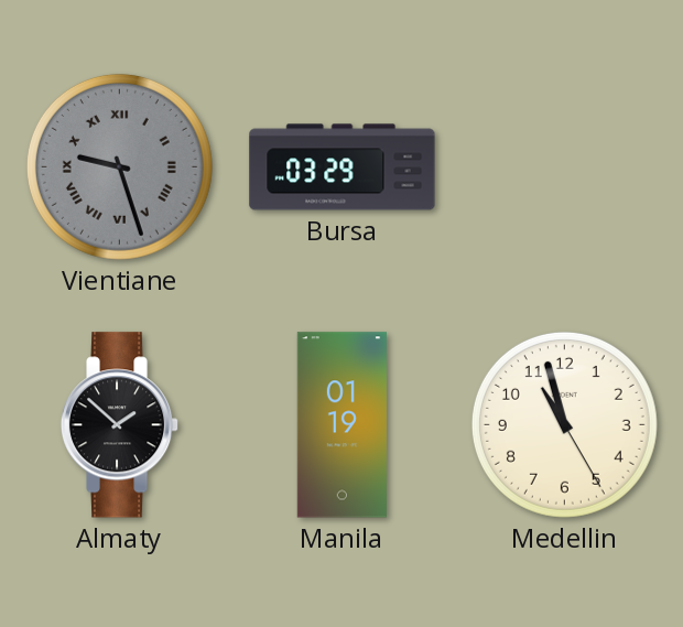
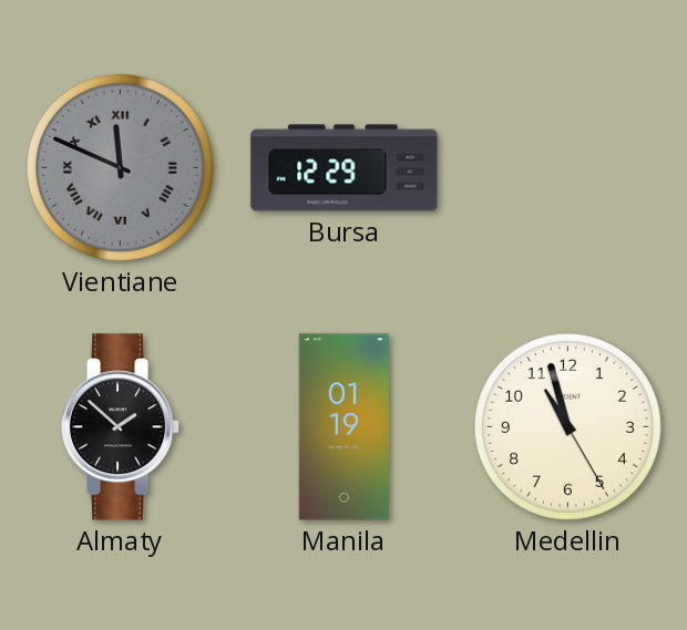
Vientiane: 9:27 -> 11:49
Bursa: 03:29 -> 12:29
